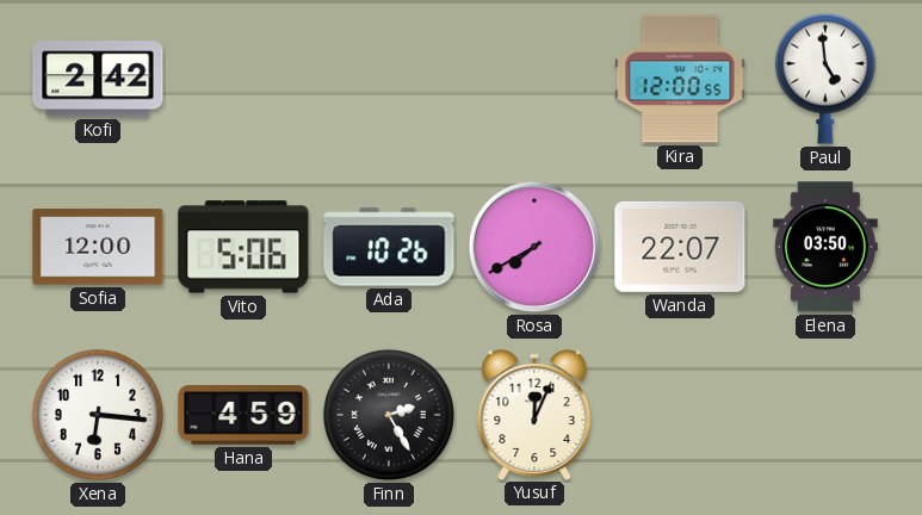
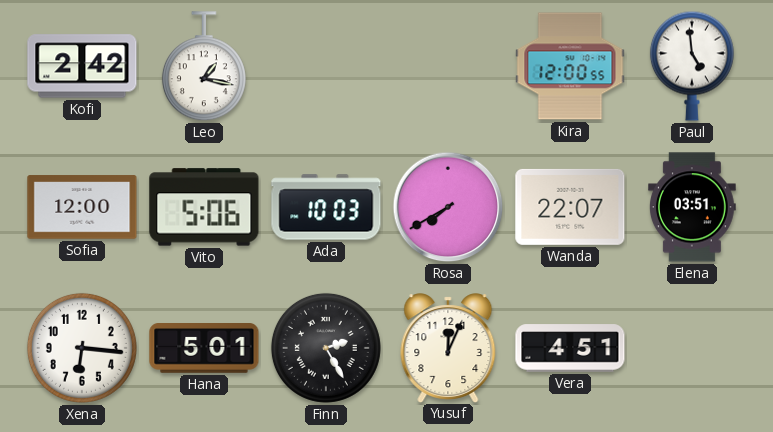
Leo: none -> 1:17
Ada: 10:26 -> 10:03
Elena: 03:50 -> 03:51
Hana: 4:59 -> 5:01
Vera: none -> 4:51
